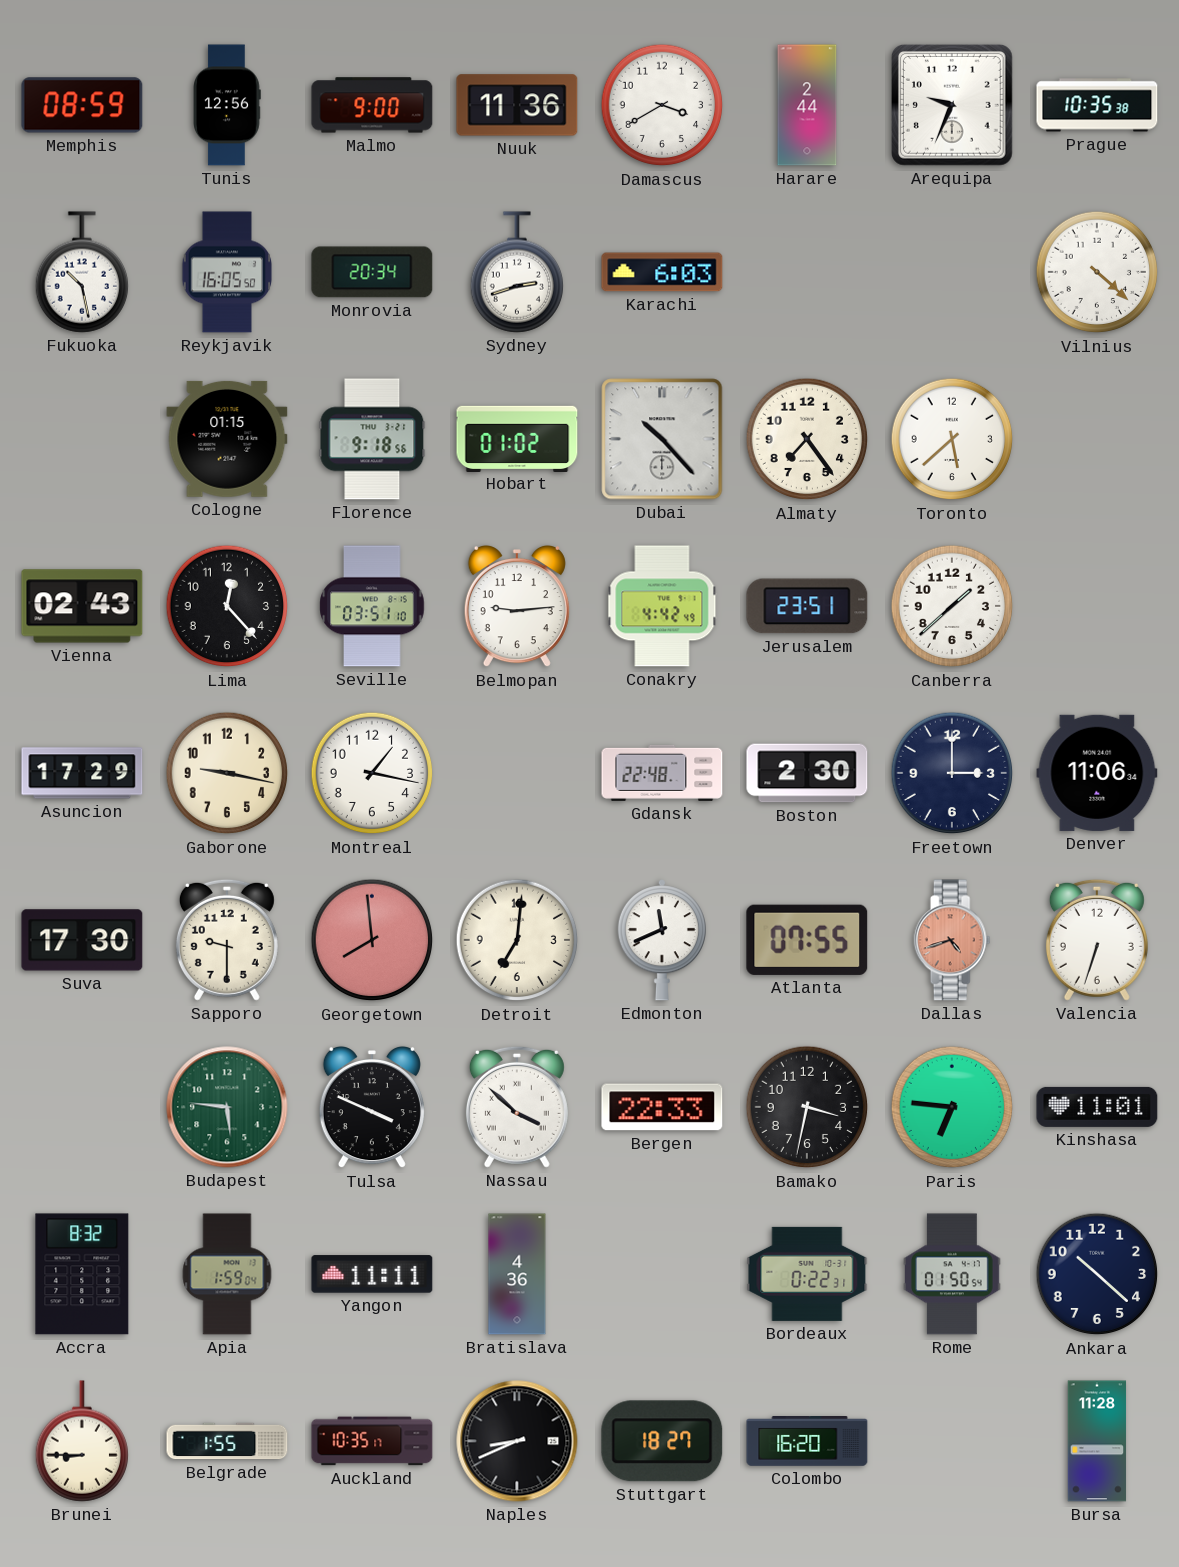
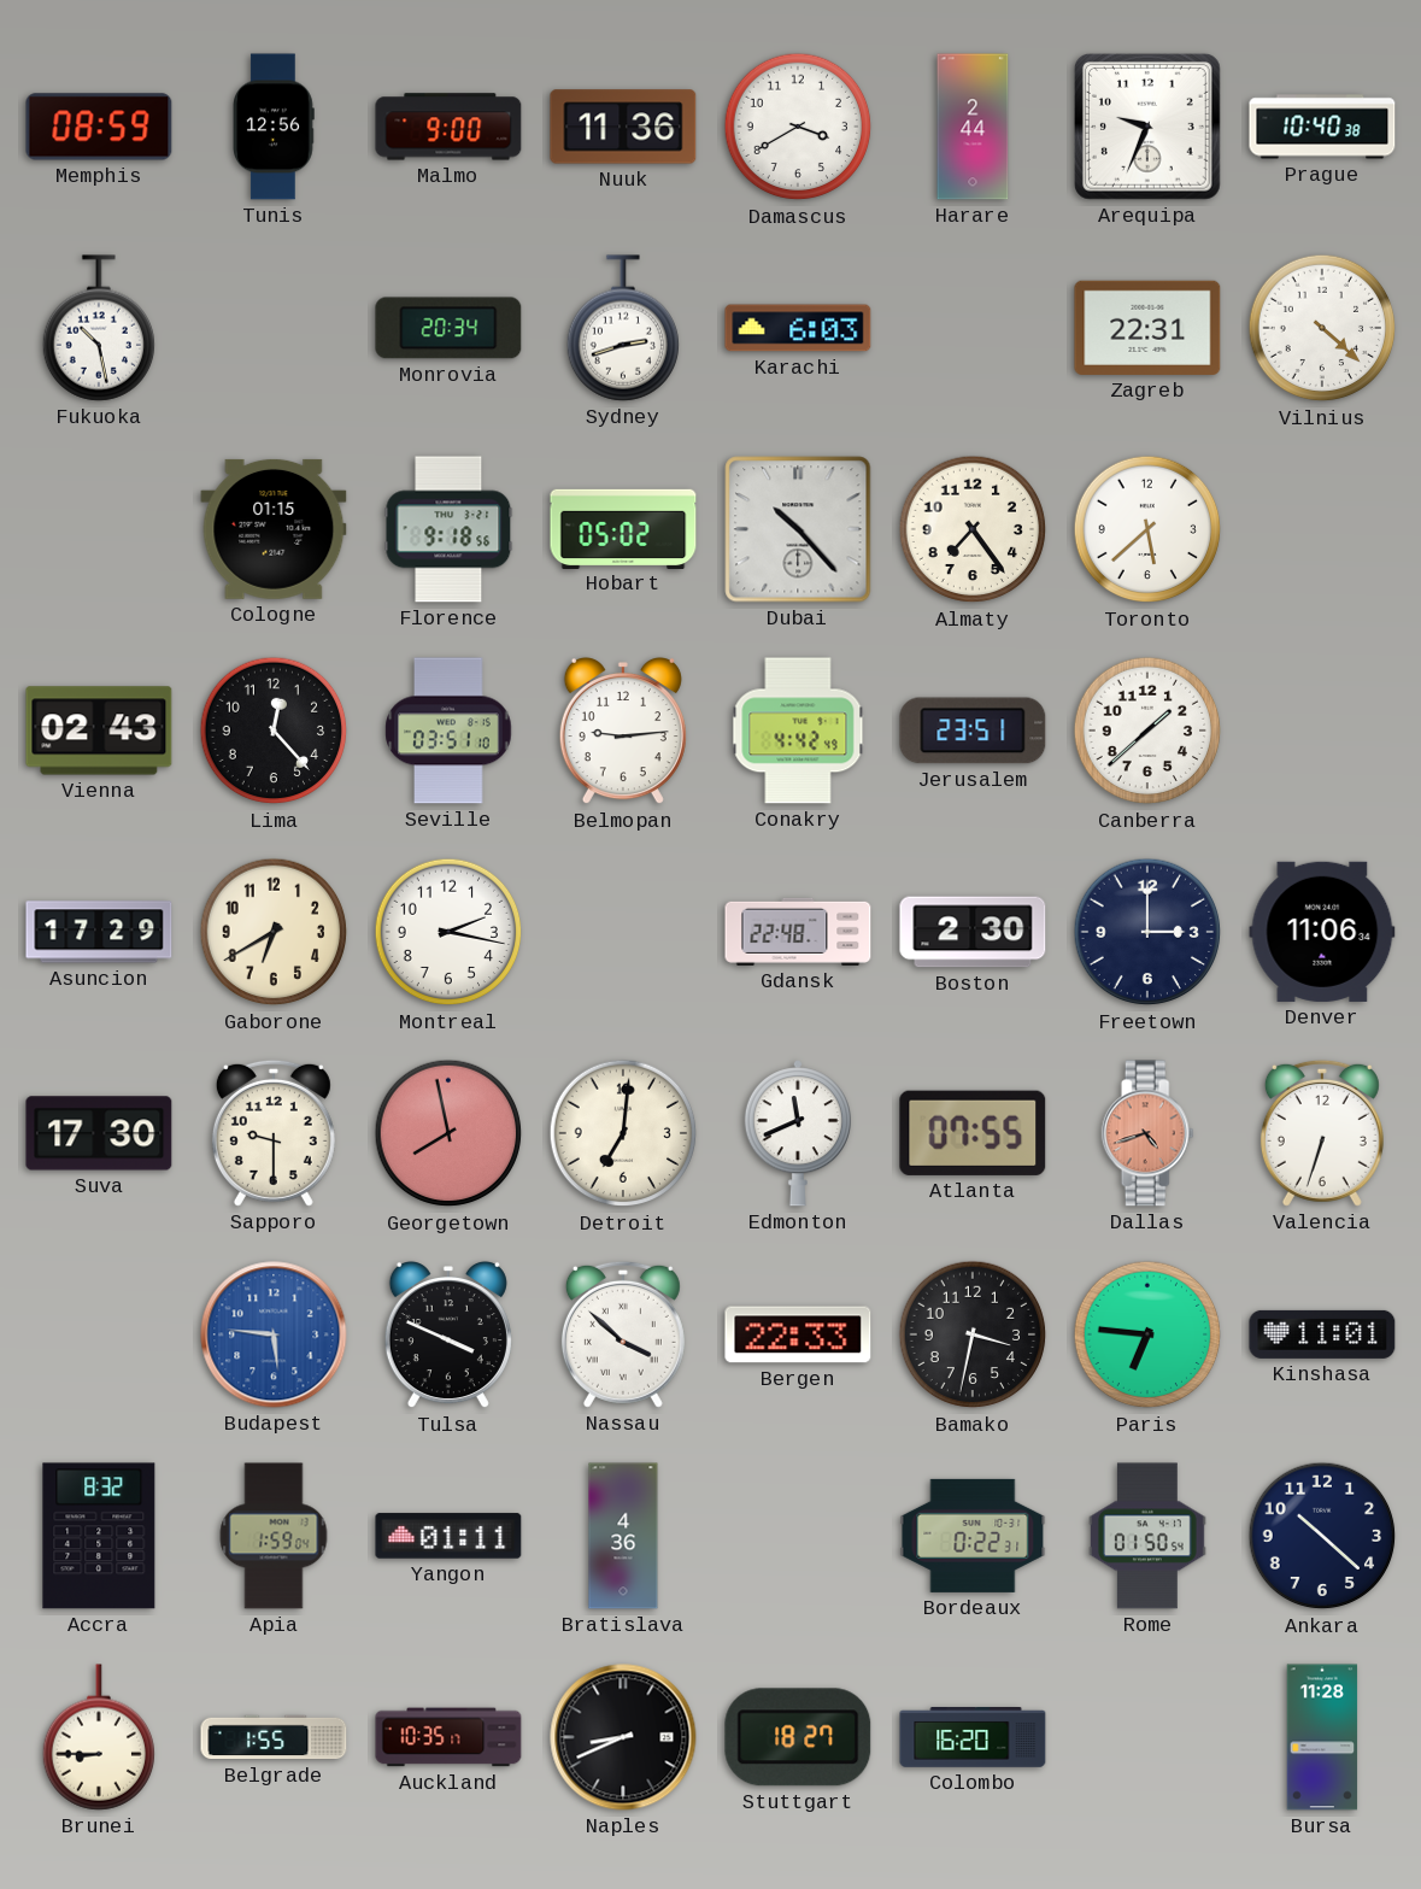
Prague: 10:35 -> 10:40
Reykjavik: 16:05 -> none
Zagreb: none -> 22:31
Hobart: 01:02 -> 05:02
Gaborone: 9:17 -> 6:40
Montreal: 1:17 -> 2:17
Georgetown: 7:59 -> 7:58
Budapest dial: green -> blue
Yangon: 11:11 -> 01:11
